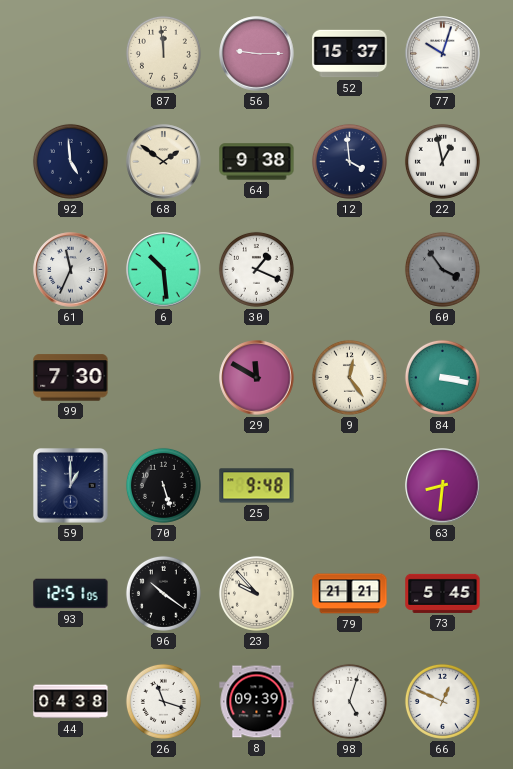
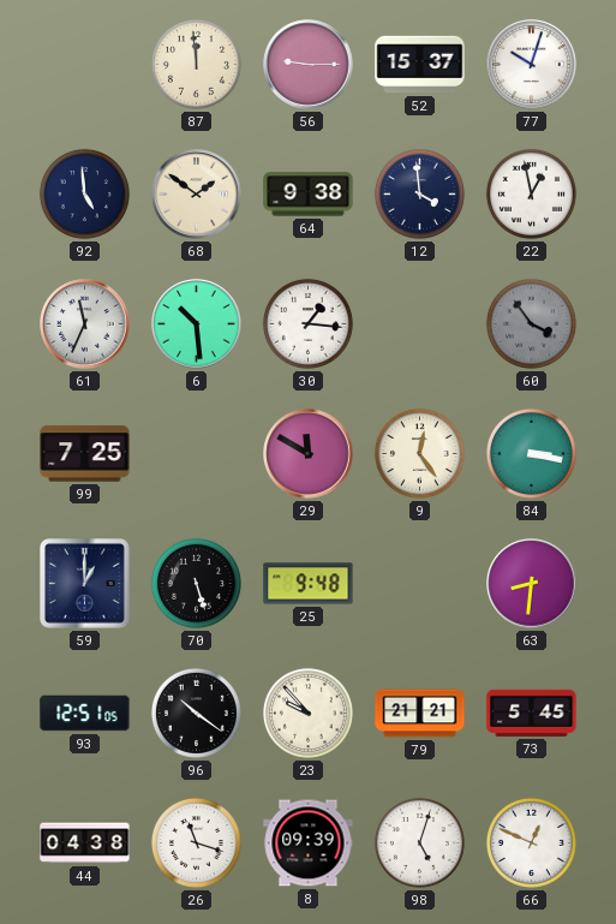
30: 1:19 -> 1:16
99: 7:30 -> 7:25
